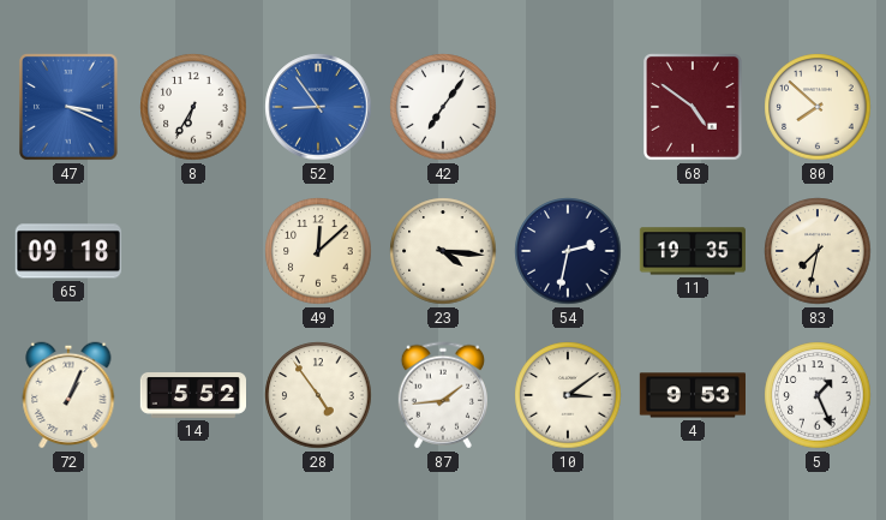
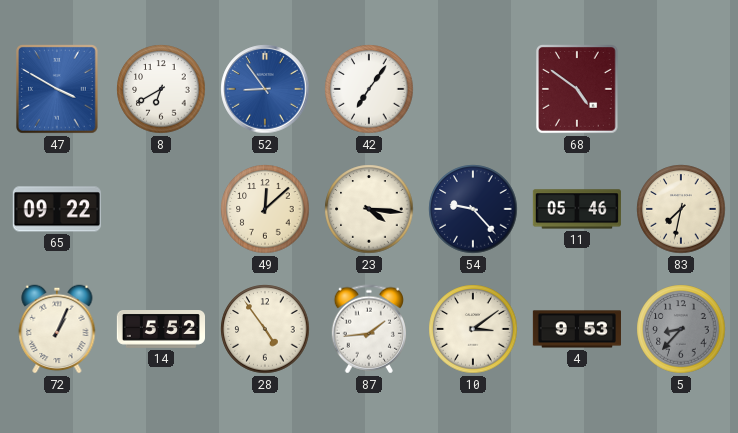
47: 3:19 -> 3:50
8: 6:35 -> 6:40
80: 7:52 -> none
65: 09:18 -> 09:22
54: 2:32 -> 9:23
11: 19:35 -> 05:46
5: 1:26 -> 8:37
5 dial: white -> grey
